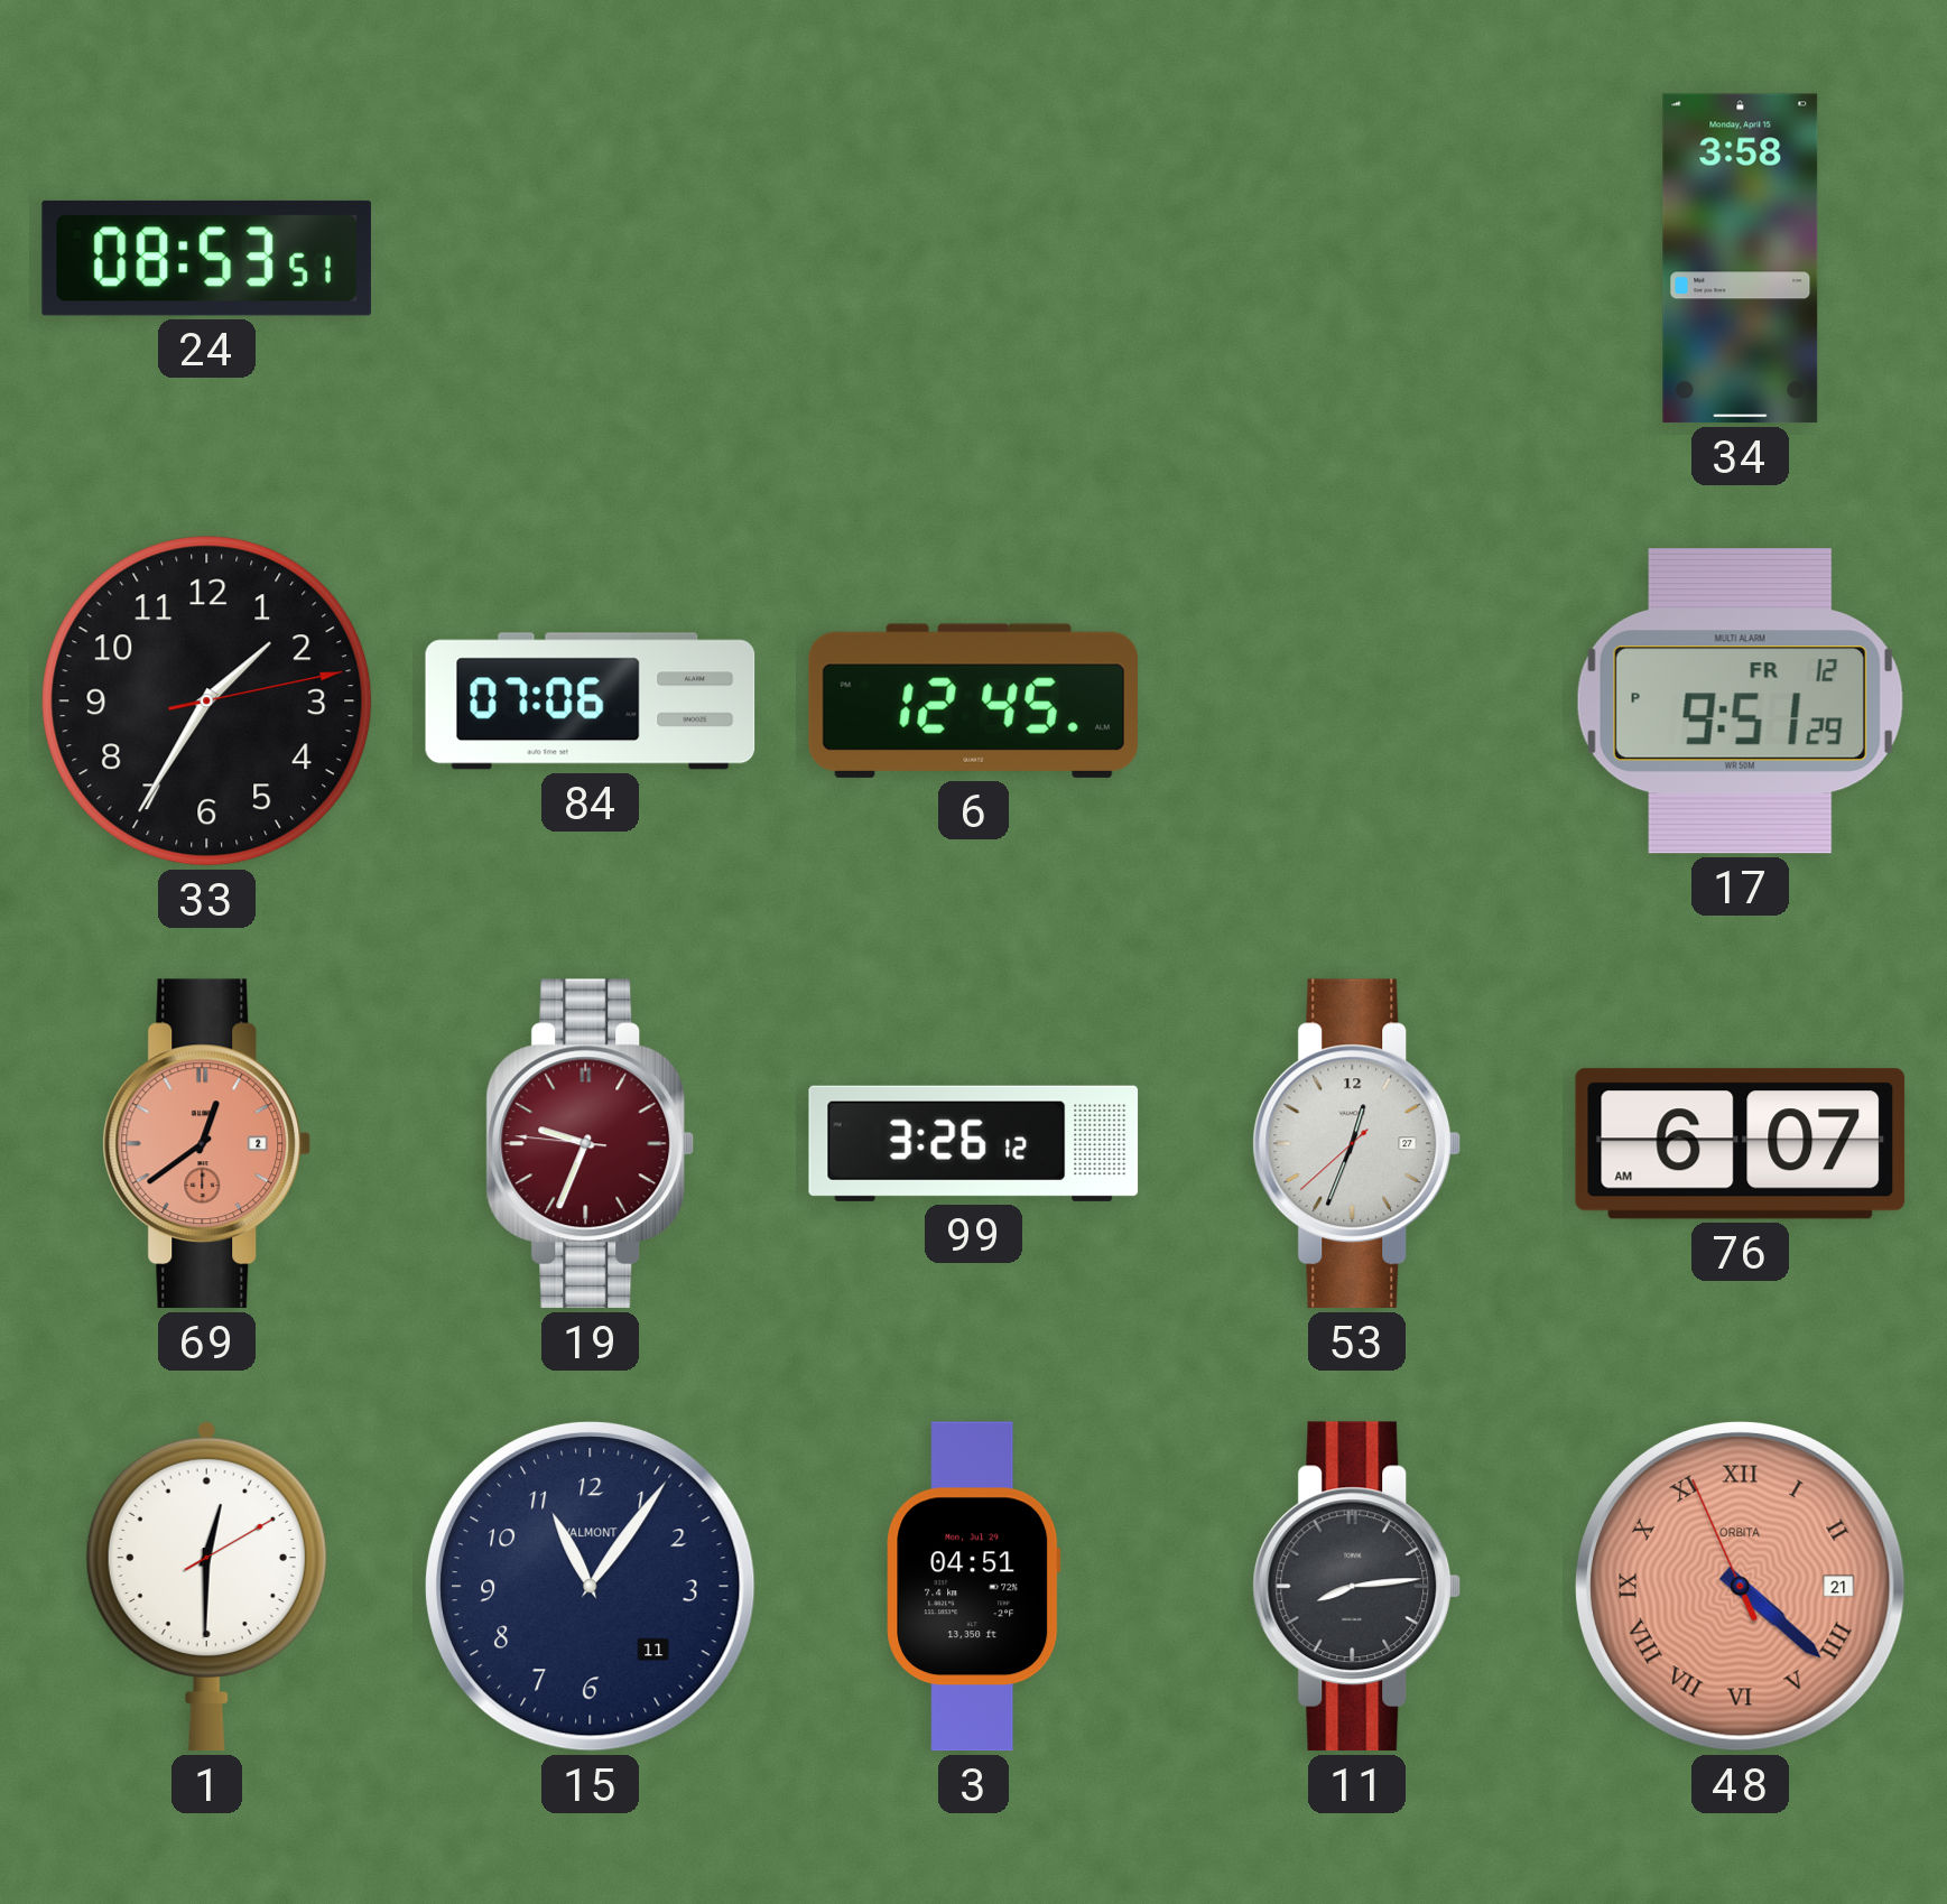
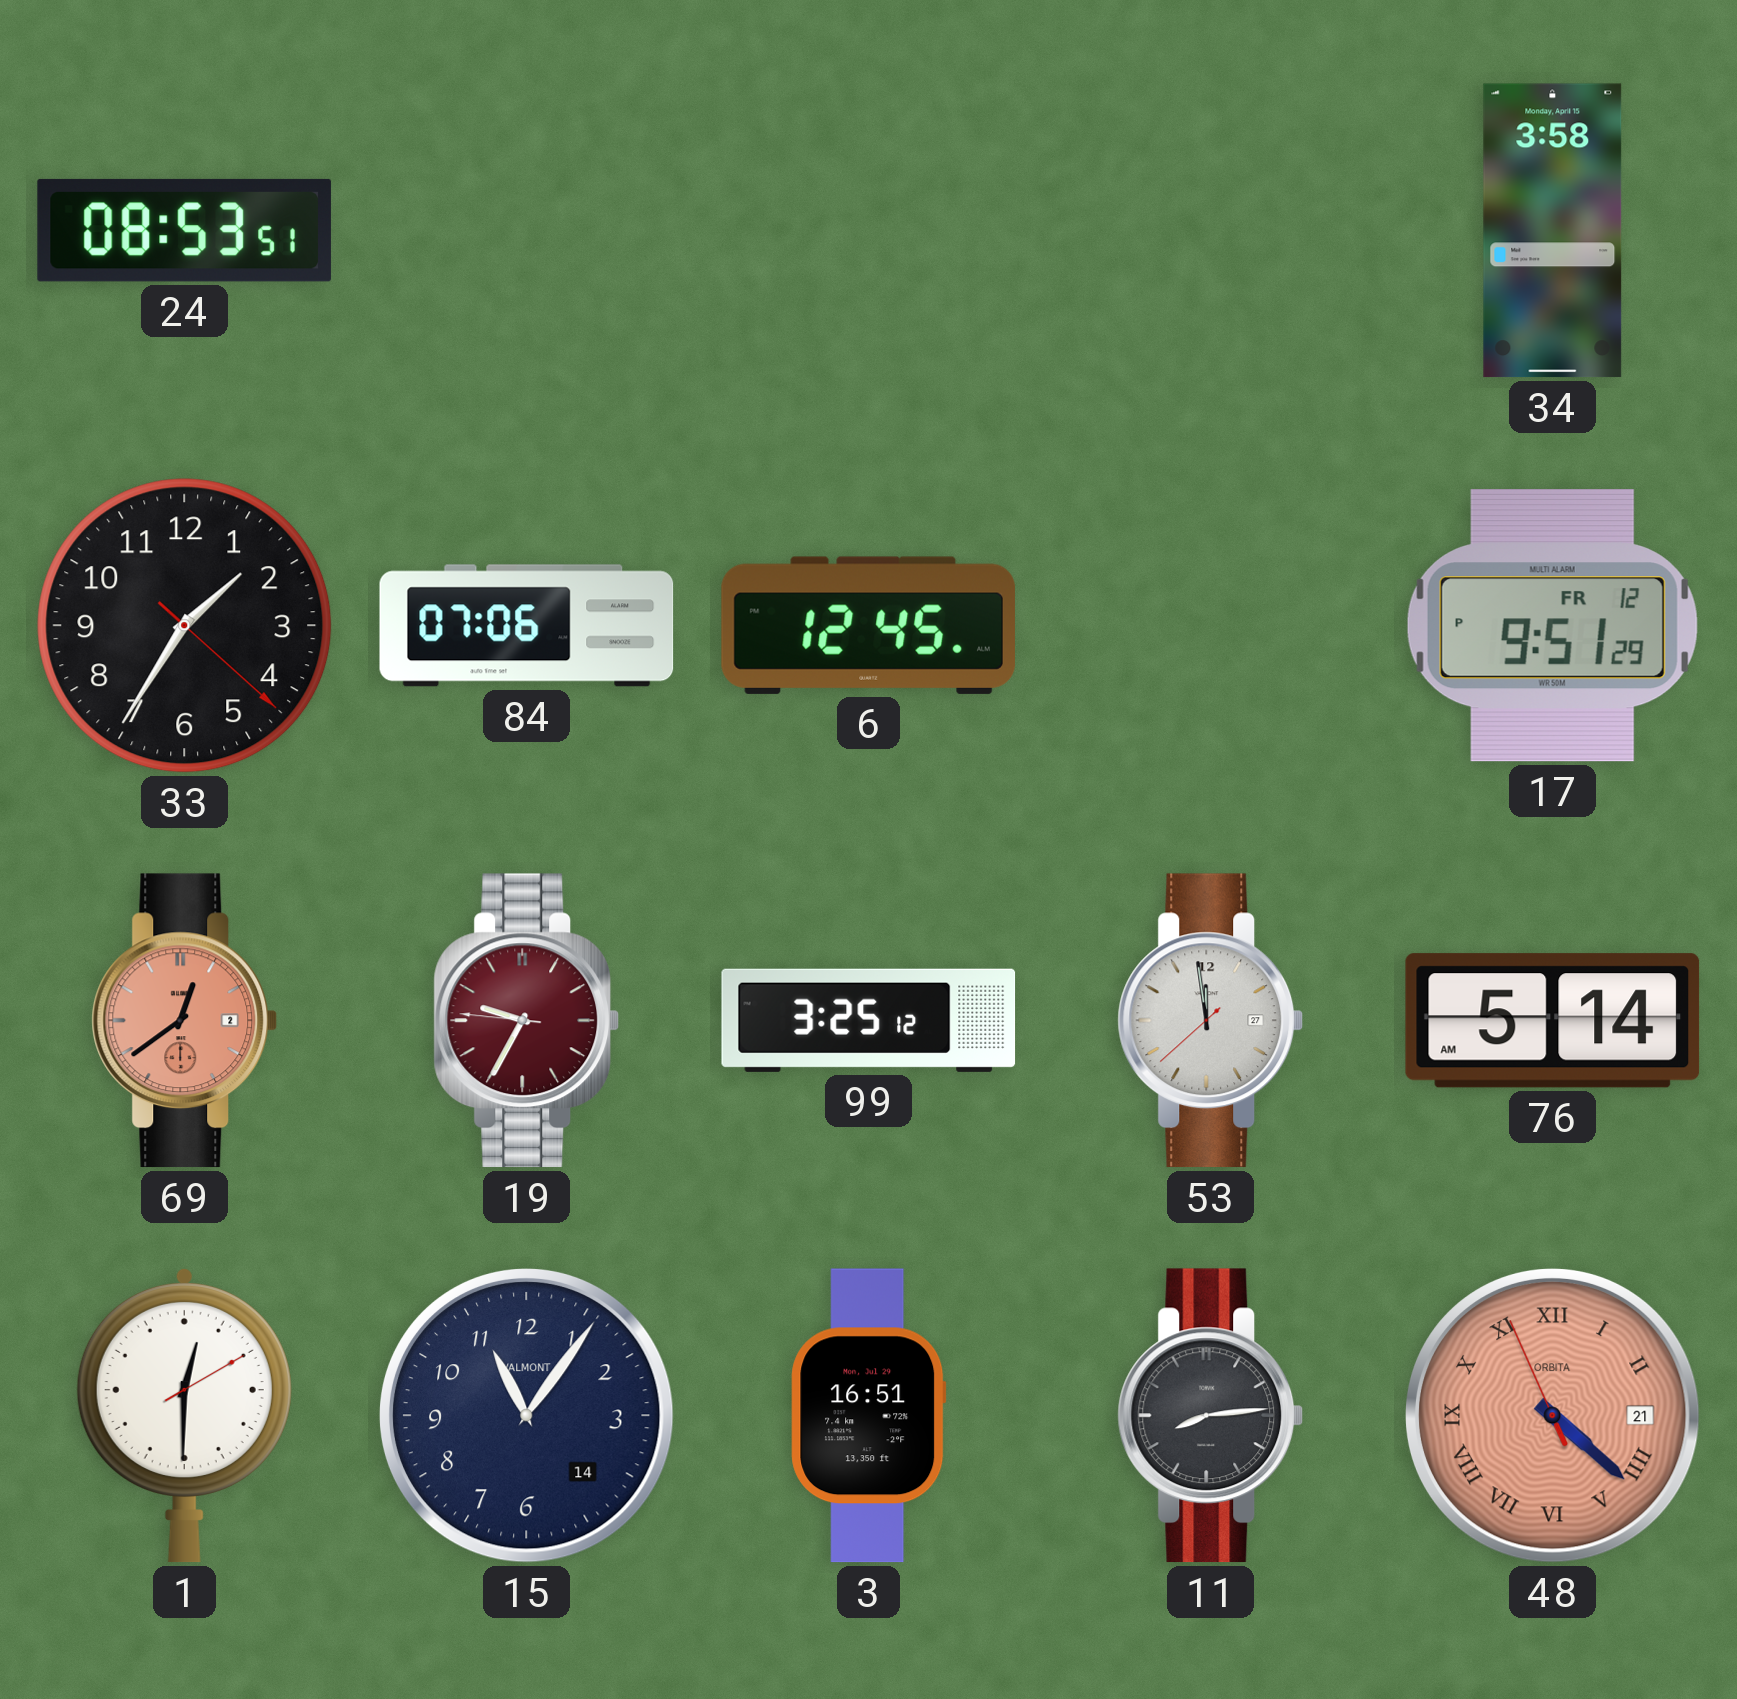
33: 1:35:13 -> 1:35:22
19: 9:33 -> 9:34
99: 3:26 -> 3:25
53: 12:33 -> 11:58
76: 6:07 -> 5:14
15 date: 11 -> 14
3: 04:51 -> 16:51
